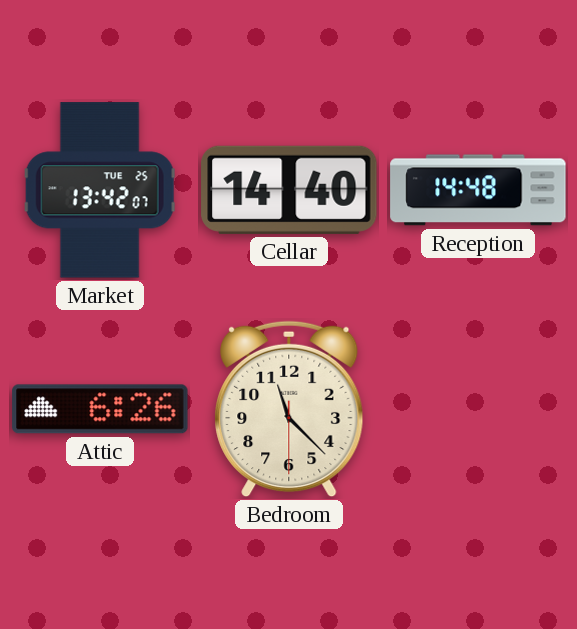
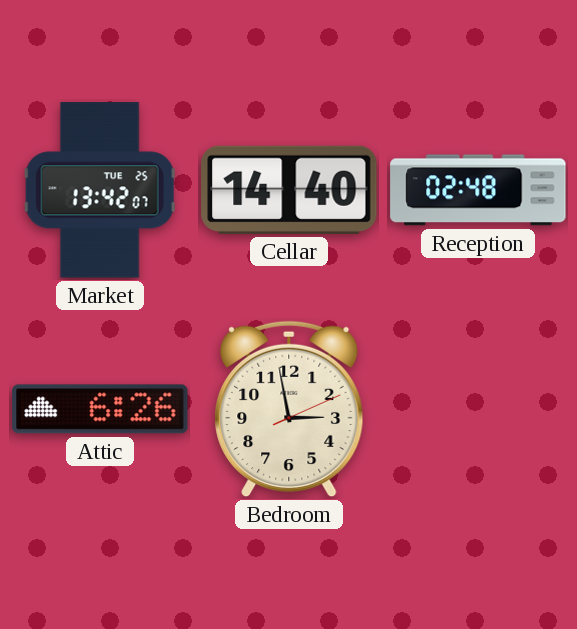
Reception: 14:48 -> 02:48
Bedroom: 11:22 -> 2:58
